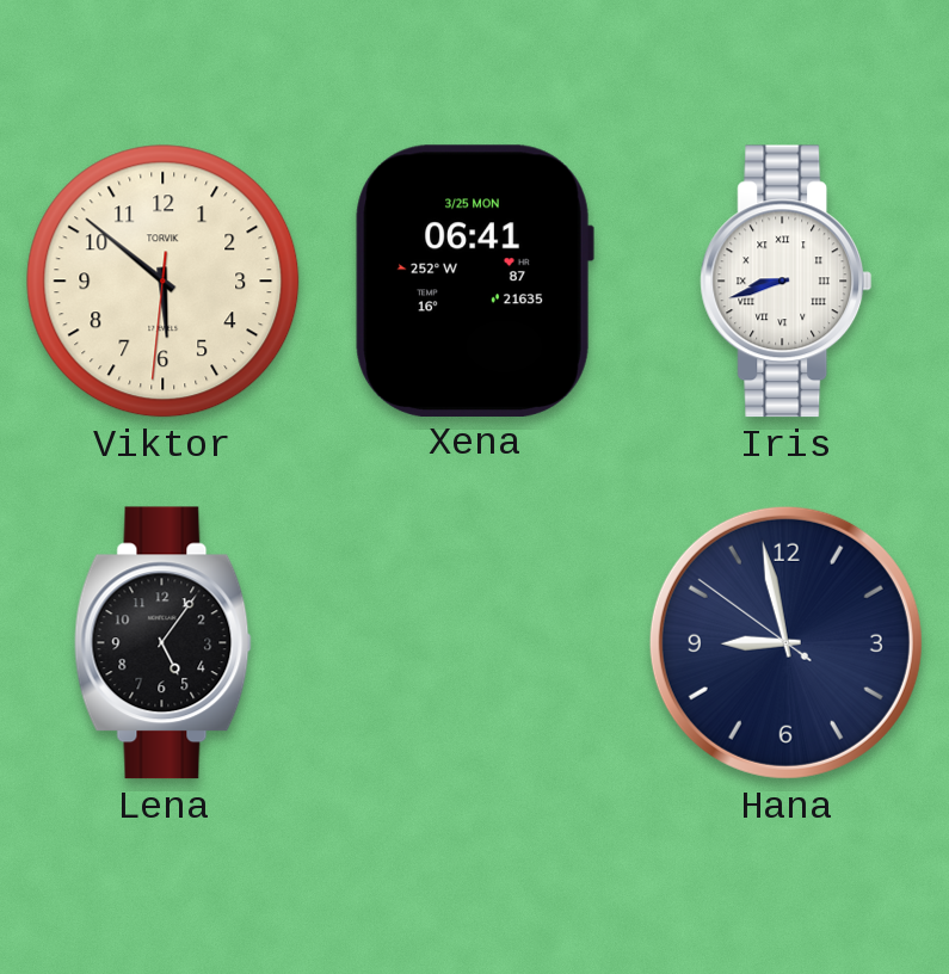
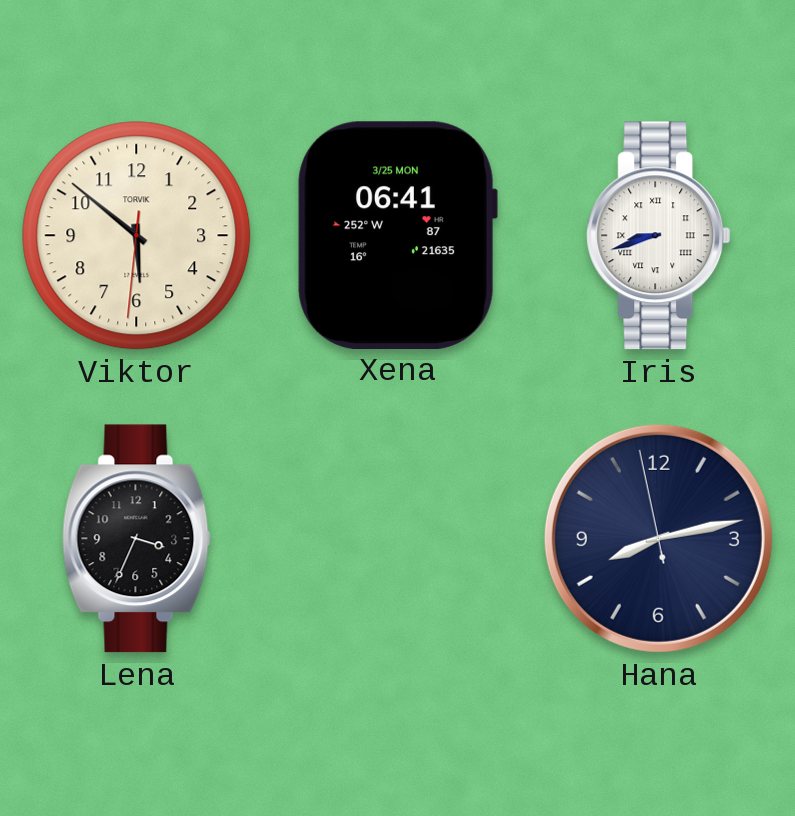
Lena: 5:06 -> 3:34
Hana: 8:57 -> 8:12
